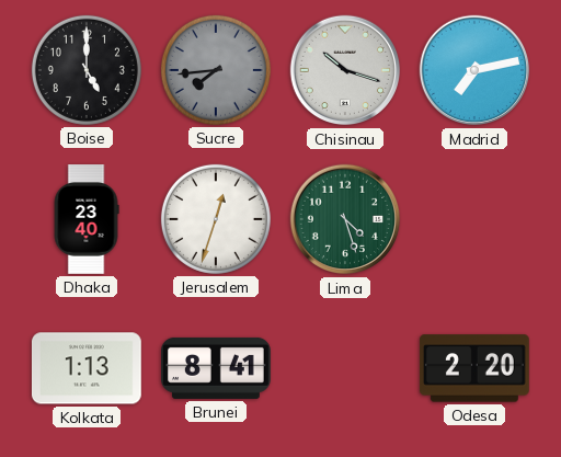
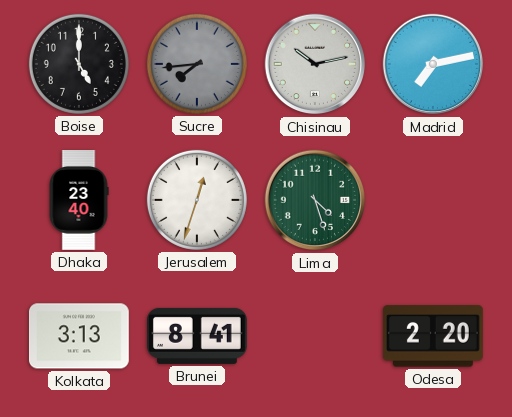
Chisinau: 10:18 -> 10:13
Kolkata: 1:13 -> 3:13
